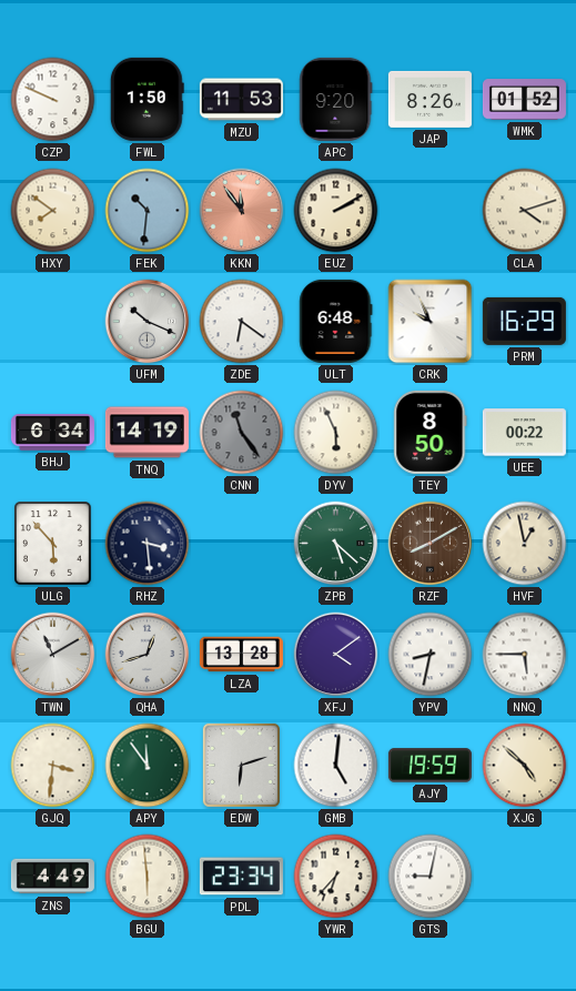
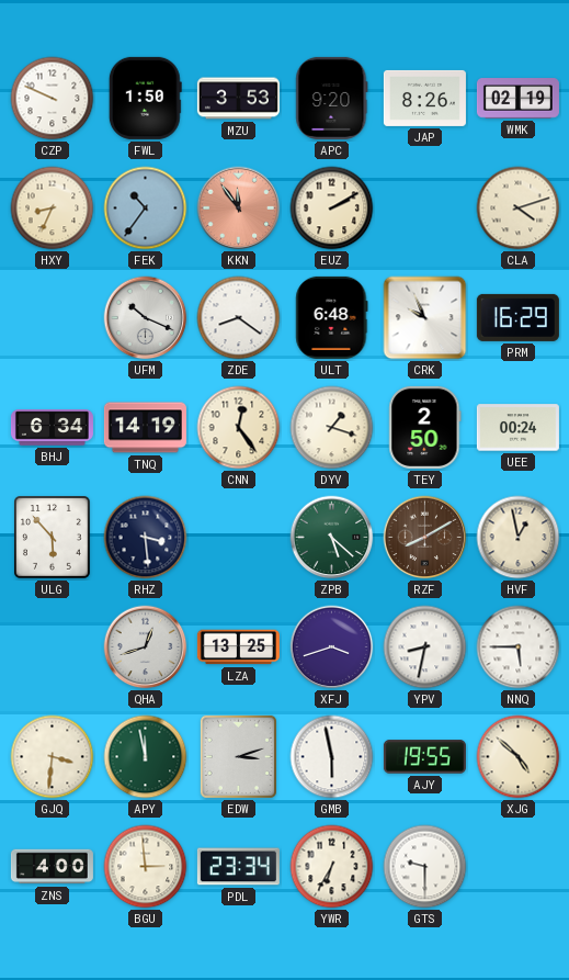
MZU: 11:53 -> 3:53
WMK: 01:52 -> 02:19
HXY: 7:51 -> 8:34
FEK: 10:31 -> 10:36
ZDE: 6:21 -> 8:21
CNN: 11:24 -> 12:24
CNN dial: grey -> cream
DYV: 5:56 -> 1:18
TEY: 8:50 -> 2:50
UEE: 00:22 -> 00:24
TWN: 11:10 -> none
LZA: 13:28 -> 13:25
XFJ: 4:09 -> 3:42
APY: 11:54 -> 11:58
EDW: 6:12 -> 3:12
GMB: 5:01 -> 5:58
AJY: 19:59 -> 19:55
ZNS: 4:49 -> 4:00
BGU: 5:59 -> 2:59
YWR: 6:37 -> 6:35
GTS: 9:02 -> 9:30
